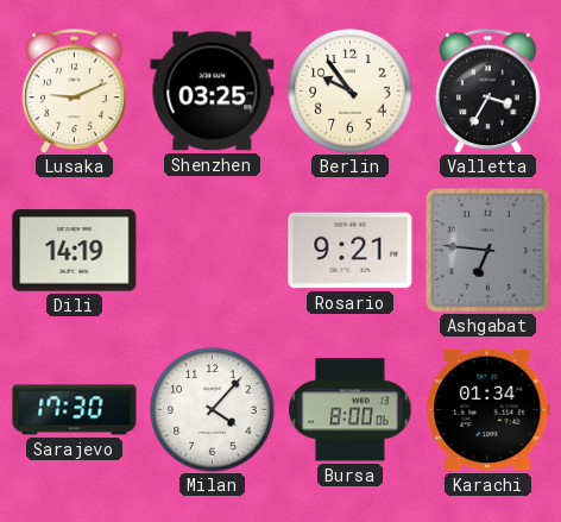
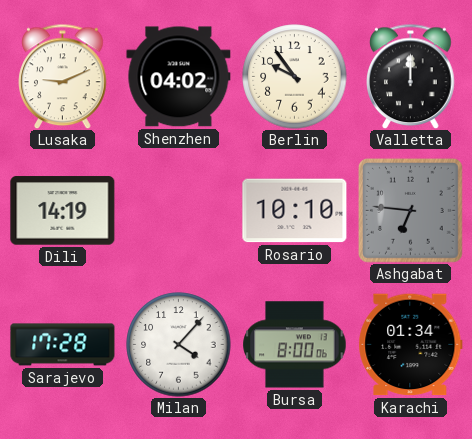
Shenzhen: 03:25 -> 04:02
Valletta: 3:35 -> 12:00
Rosario: 9:21 -> 10:10
Sarajevo: 17:30 -> 17:28
